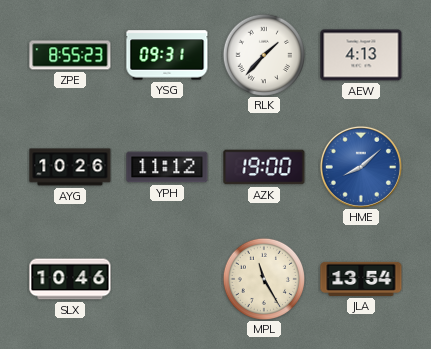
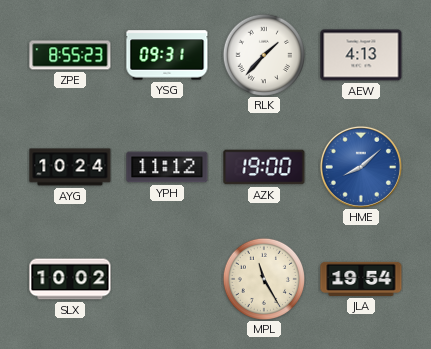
AYG: 10:26 -> 10:24
SLX: 10:46 -> 10:02
JLA: 13:54 -> 19:54
